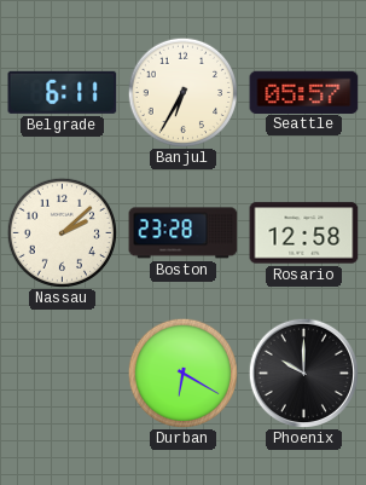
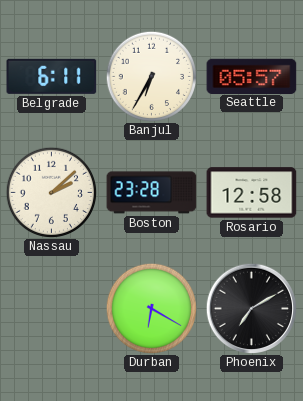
Phoenix: 10:00 -> 7:10
